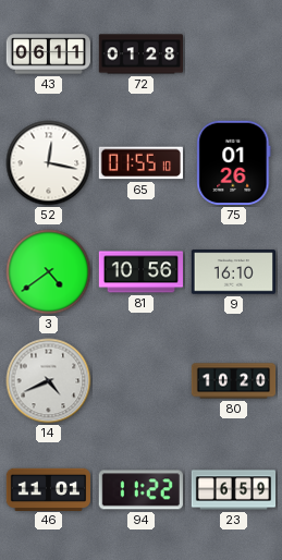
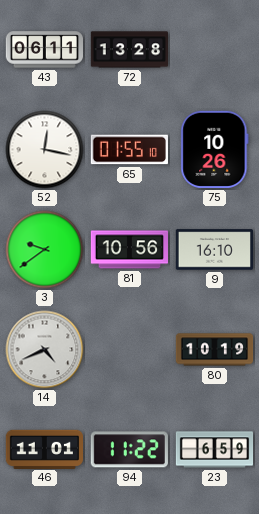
72: 01:28 -> 13:28
75: 01:26 -> 10:26
3: 4:39 -> 9:39
80: 10:20 -> 10:19
